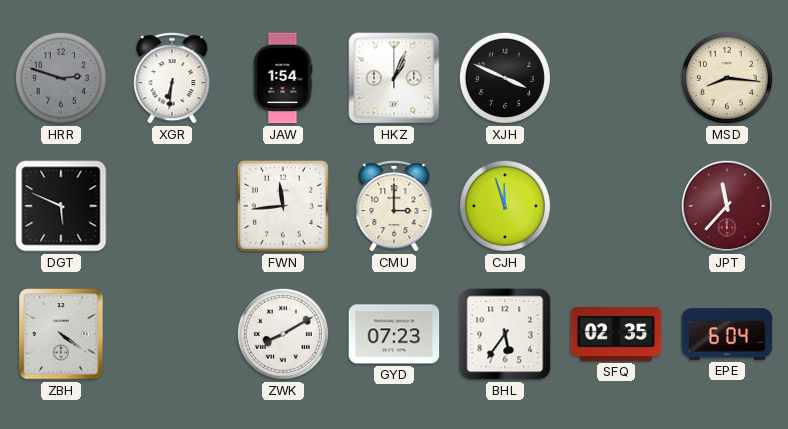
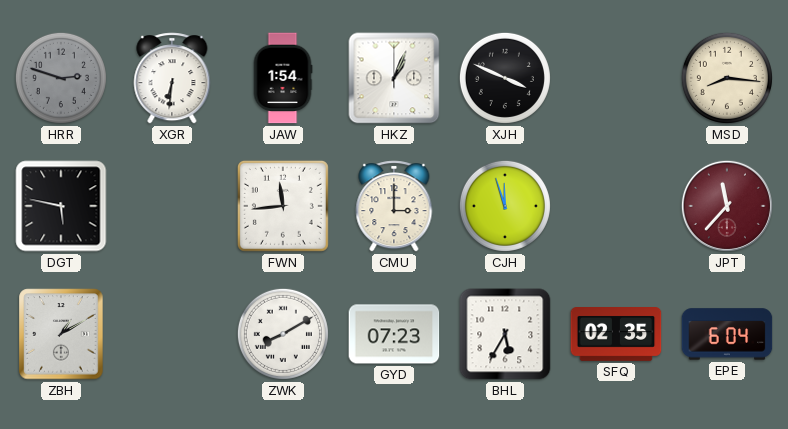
DGT: 5:49 -> 5:47
ZBH: 4:21 -> 1:10
BHL: 5:36 -> 5:35
